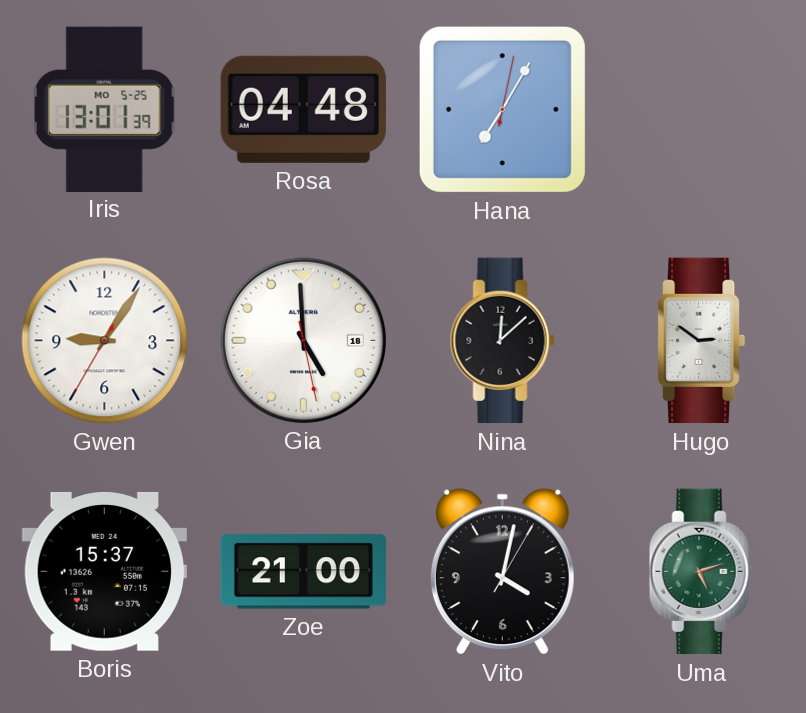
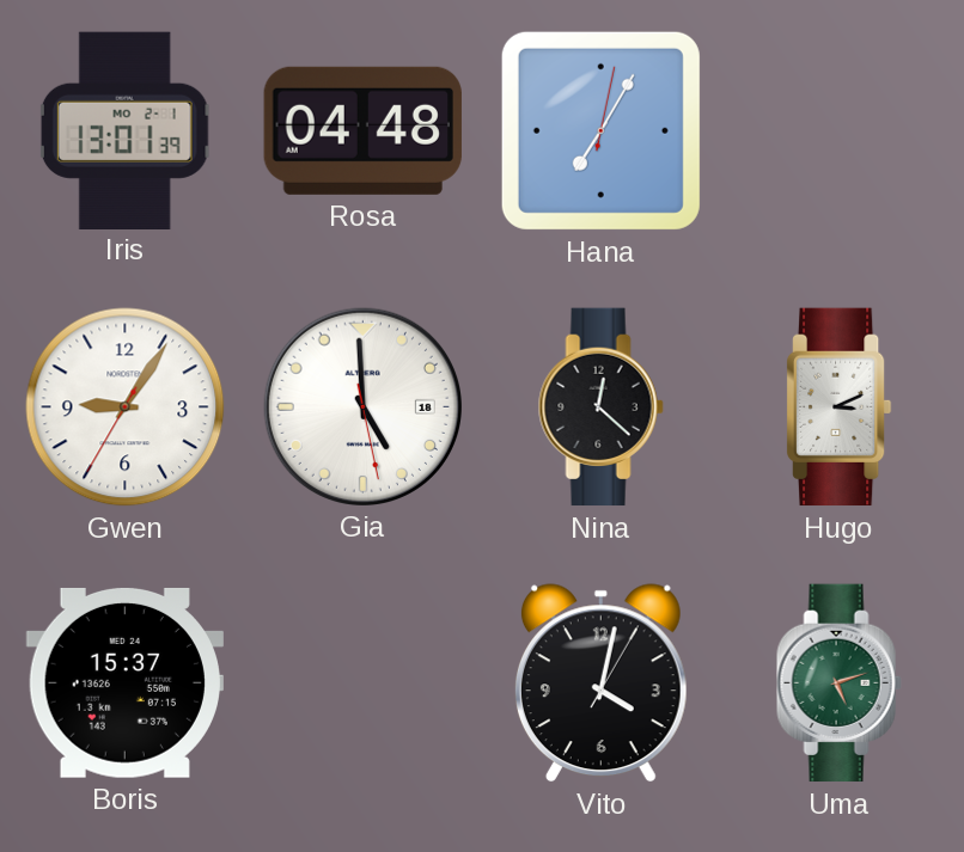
Iris date: MO 5-25 -> MO 2-1
Nina: 12:08 -> 12:22
Hugo: 2:51 -> 3:11
Zoe: 21:00 -> none
